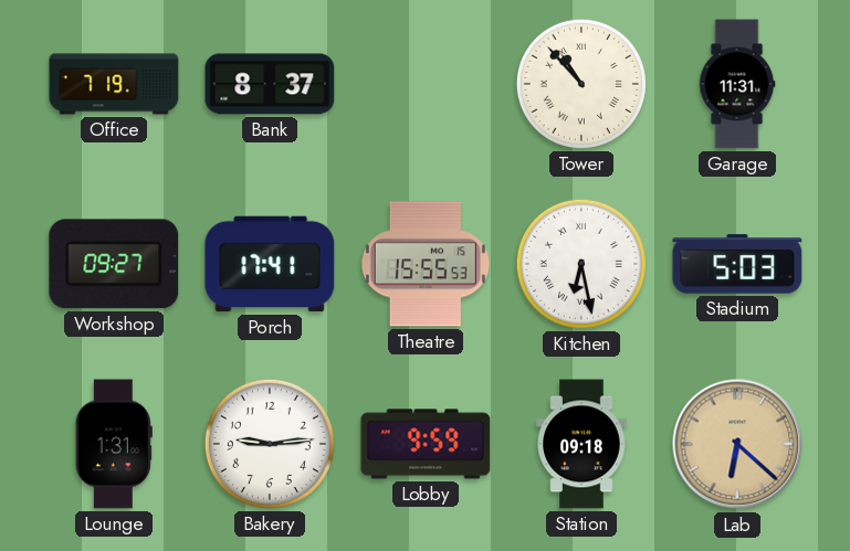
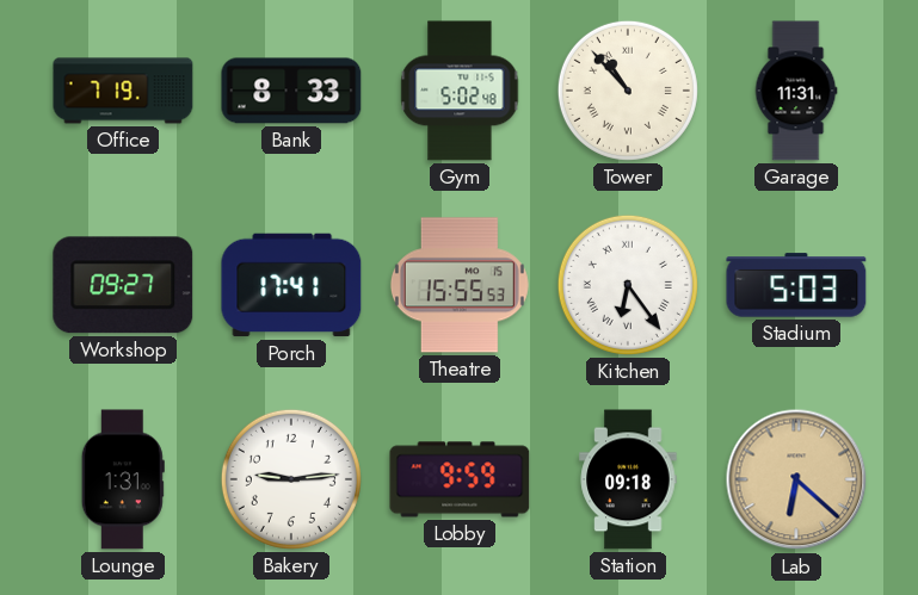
Bank: 8:37 -> 8:33
Gym: none -> 5:02
Kitchen: 6:28 -> 6:24
